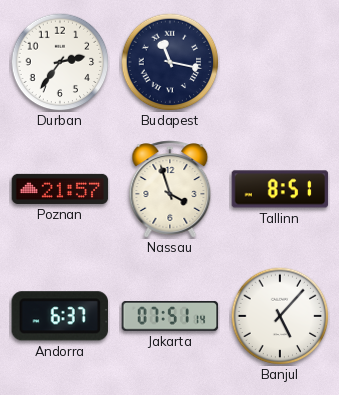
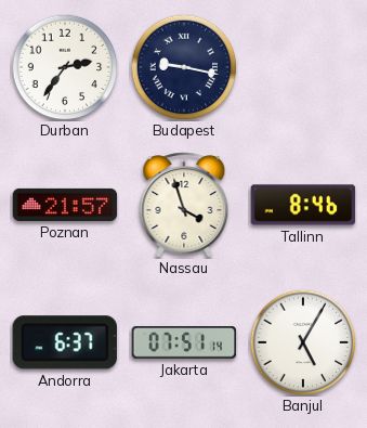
Budapest: 11:17 -> 9:17
Tallinn: 8:51 -> 8:46
Banjul: 5:07 -> 5:05
